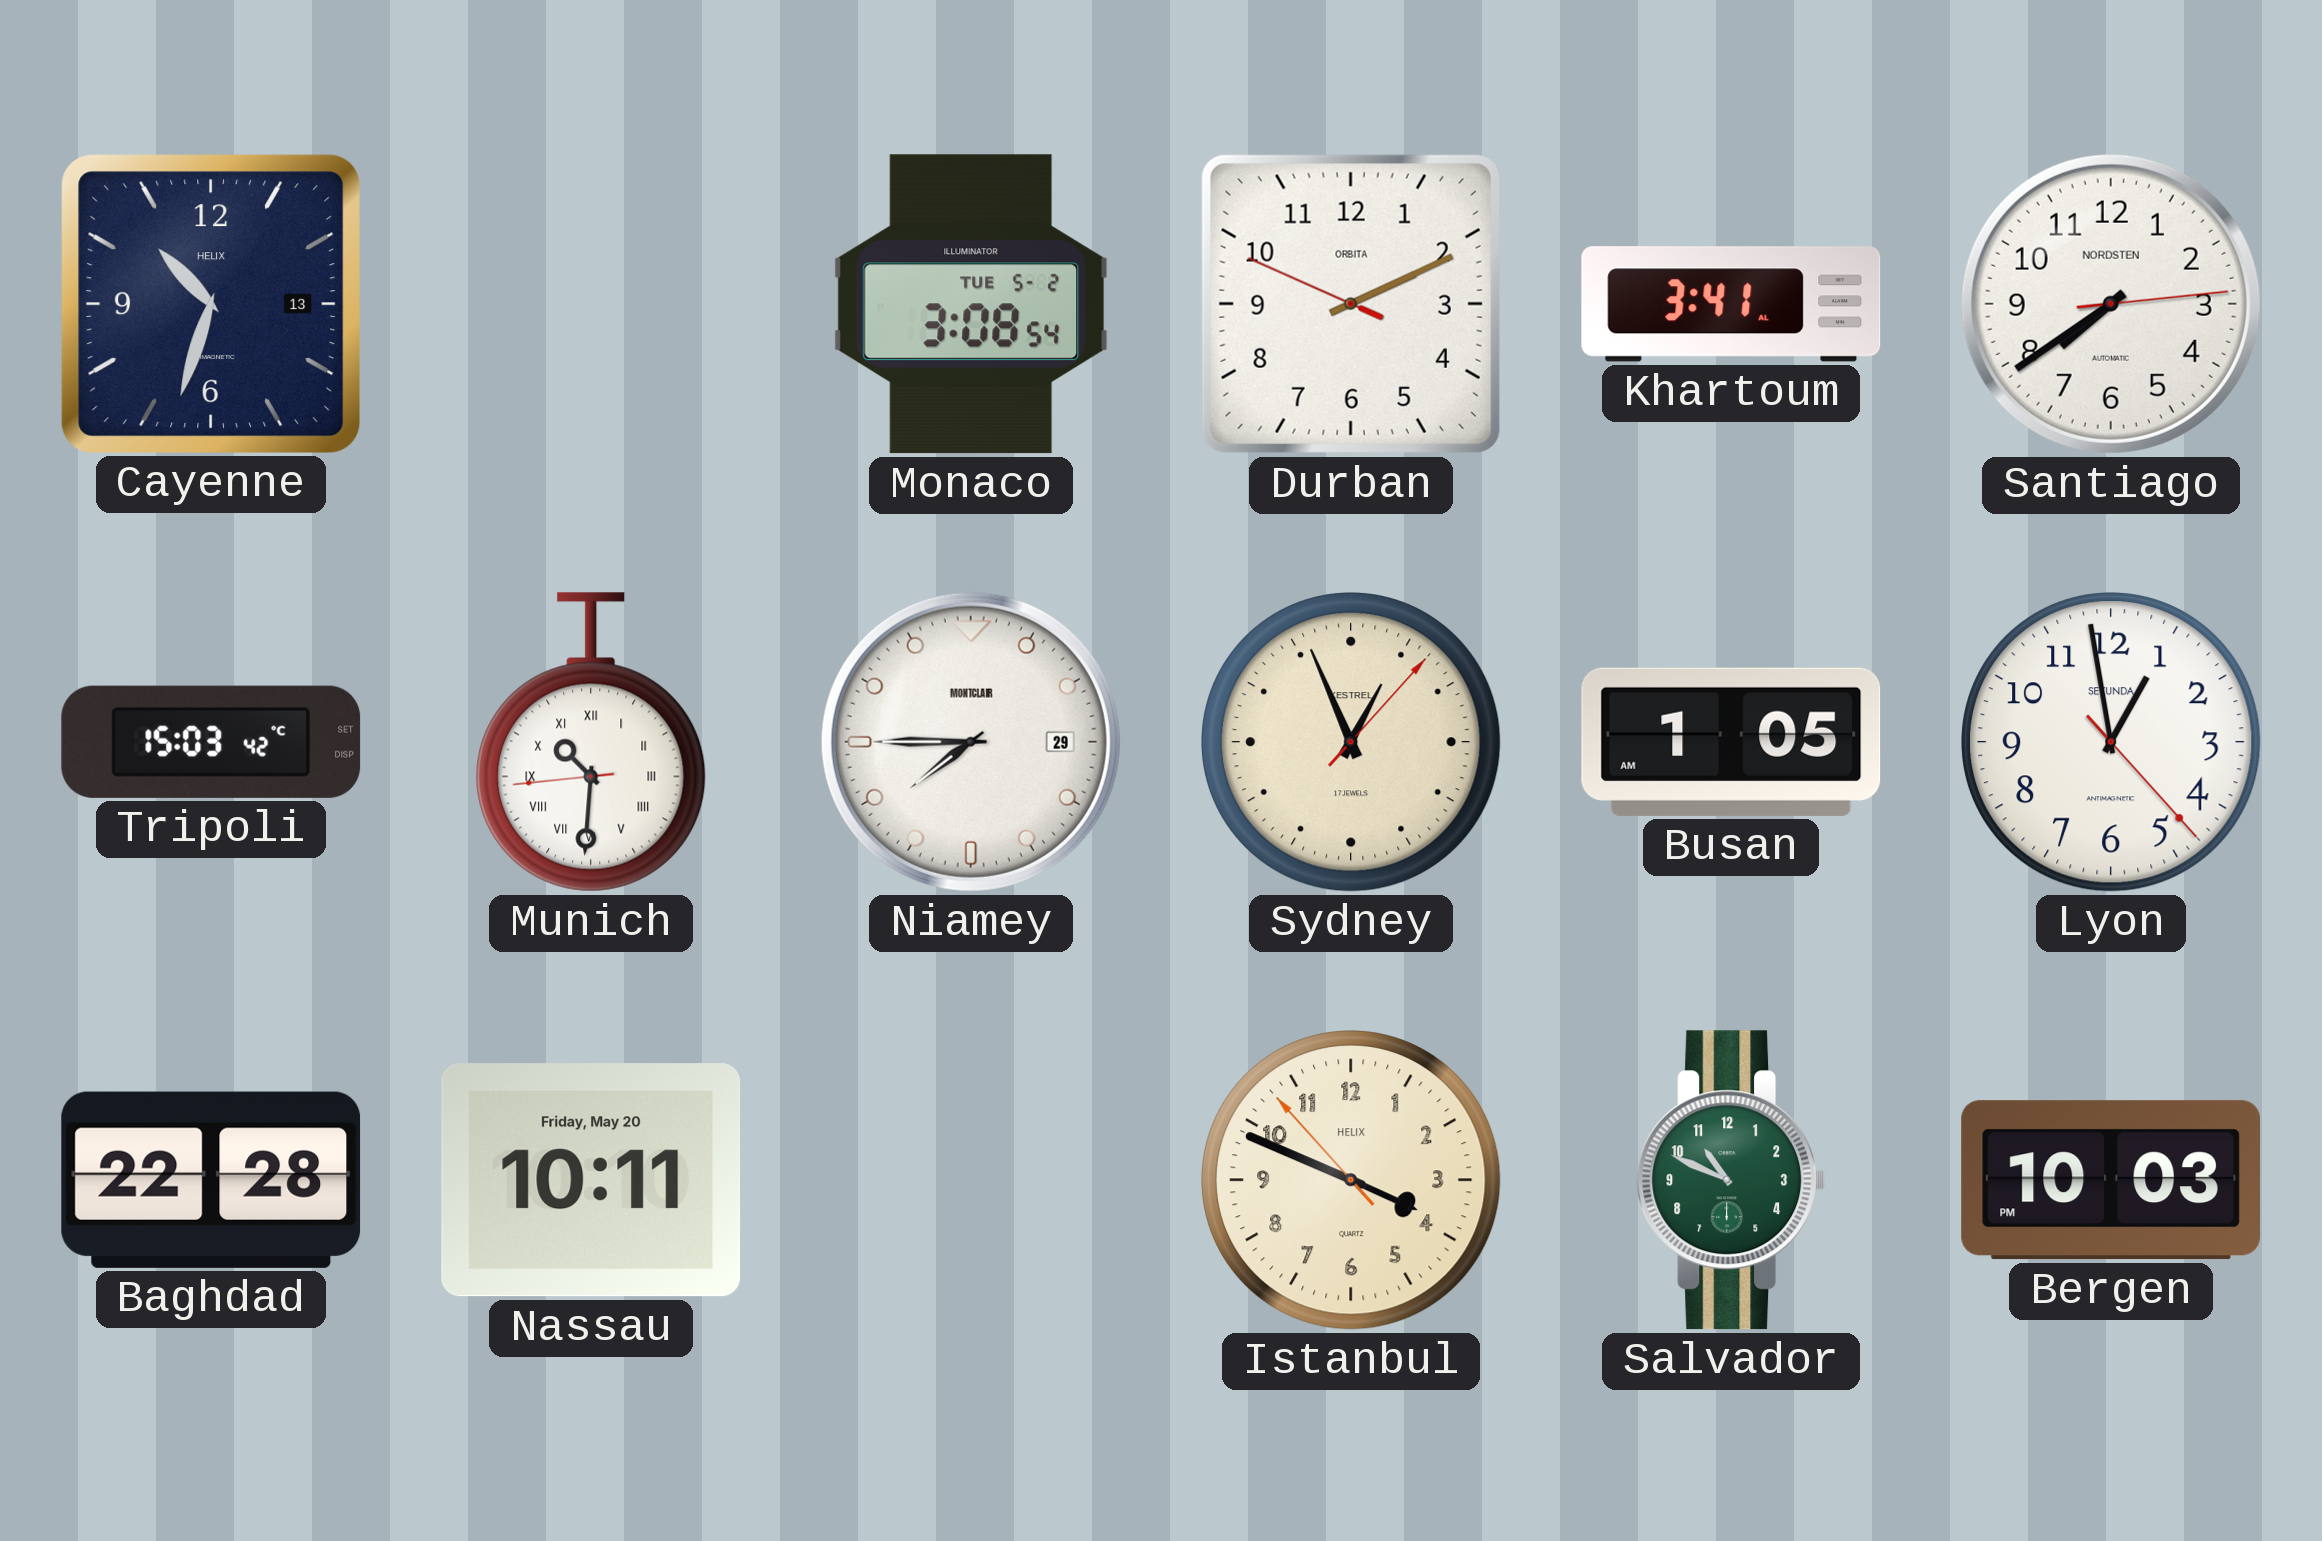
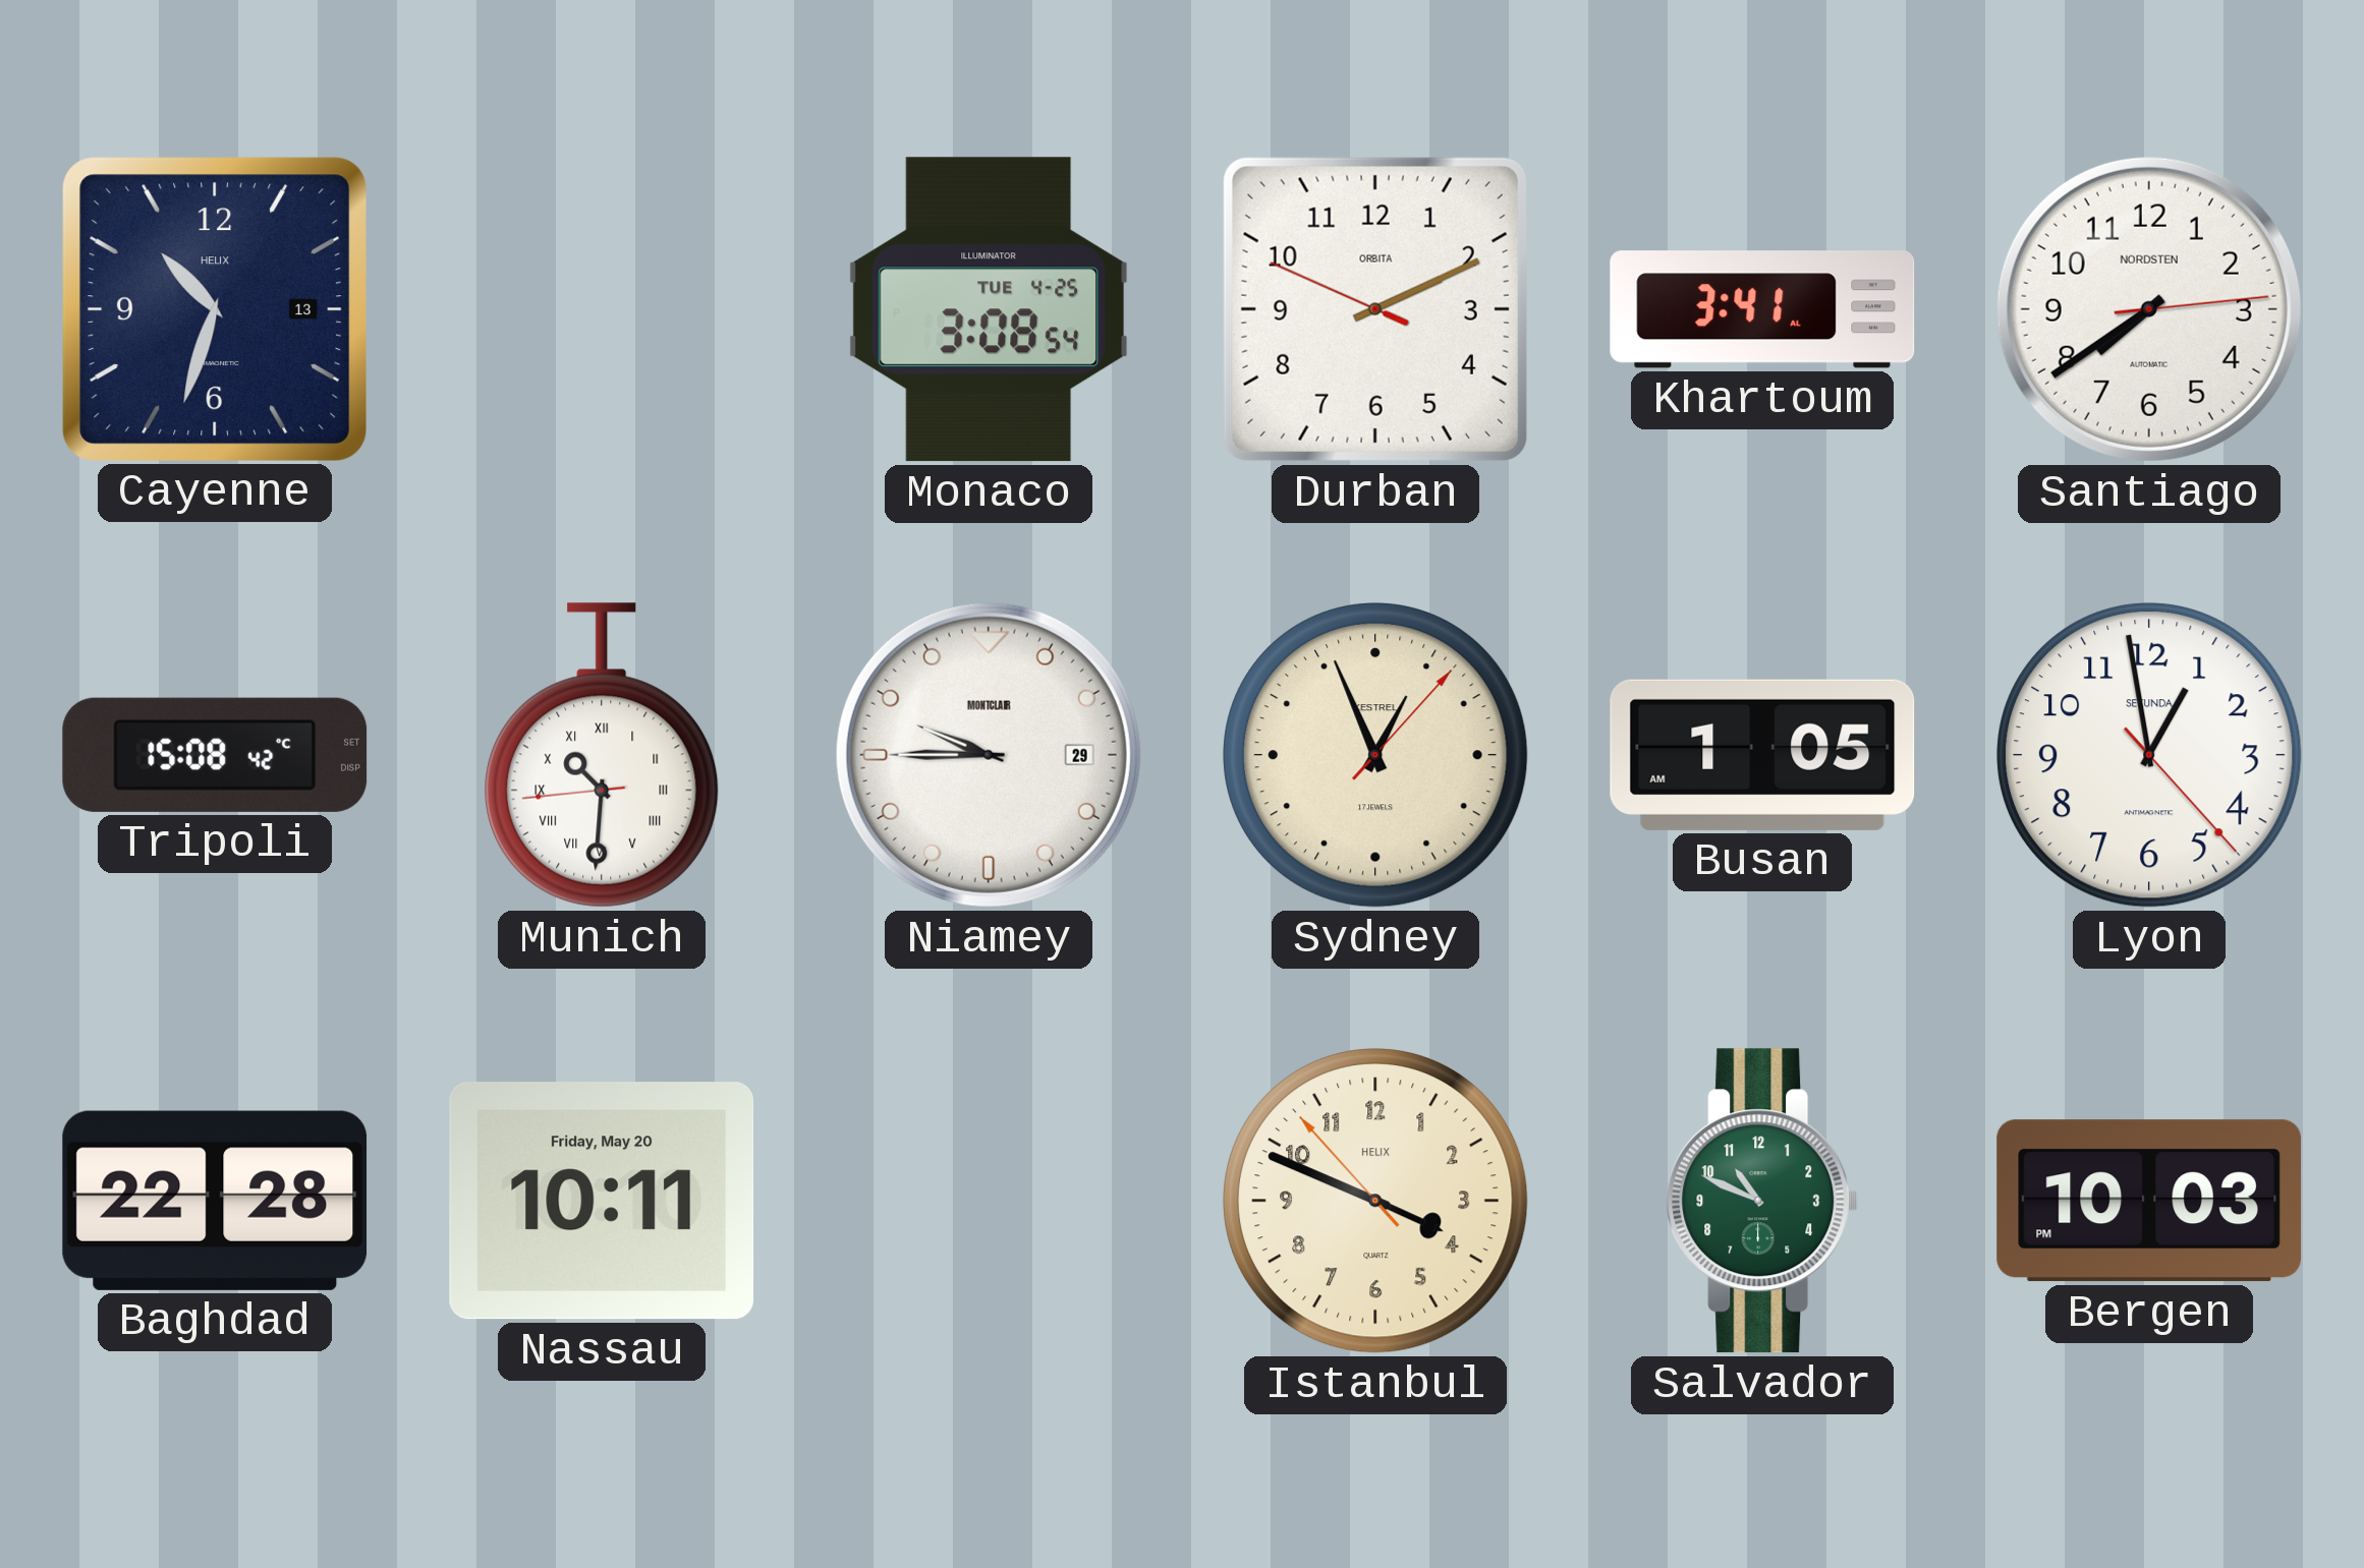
Monaco date: TUE 5-2 -> TUE 4-25
Tripoli: 15:03 -> 15:08
Niamey: 7:45 -> 9:45
